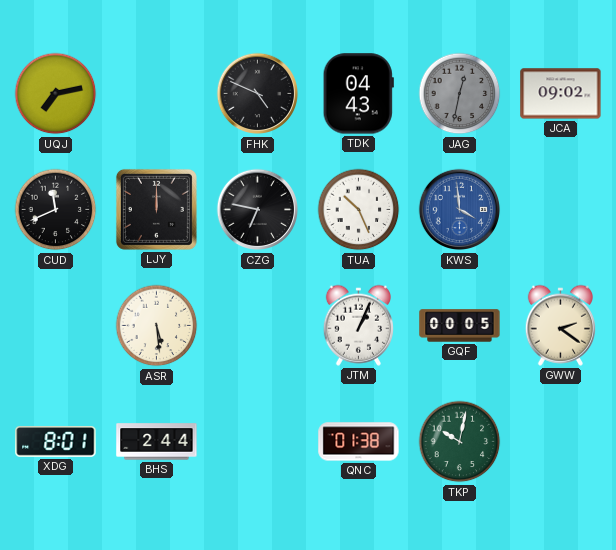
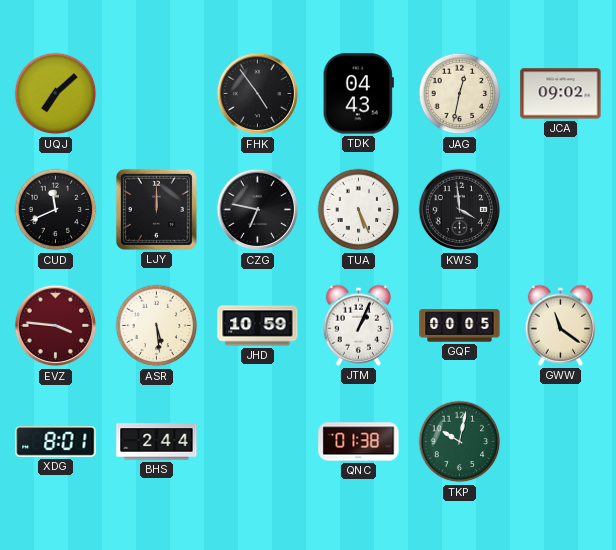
UQJ: 7:13 -> 7:08
FHK: 4:49 -> 4:54
JAG dial: grey -> cream
TUA: 10:26 -> 5:26
KWS dial: blue -> black
EVZ: none -> 3:46
JHD: none -> 10:59
GWW: 2:21 -> 11:21
